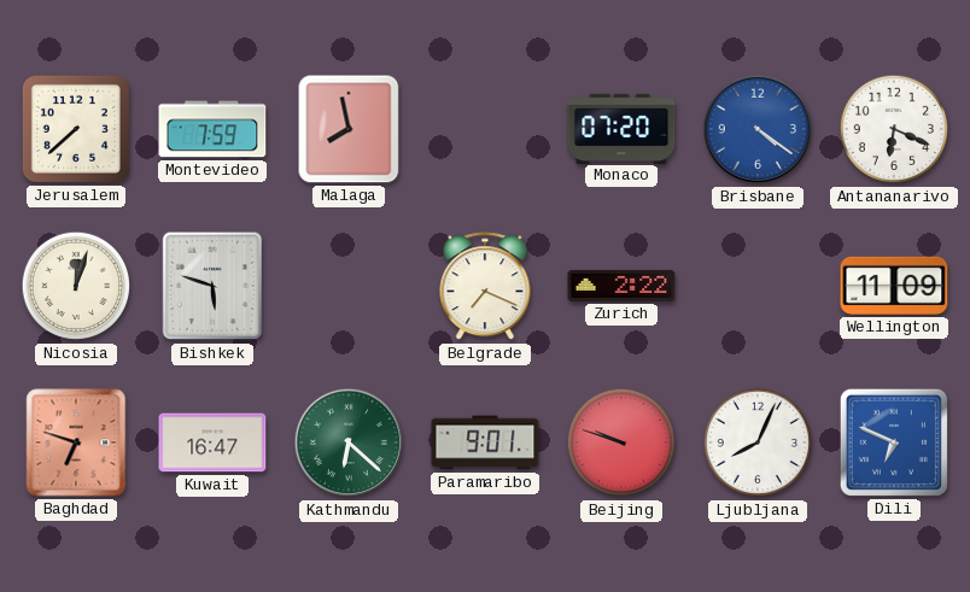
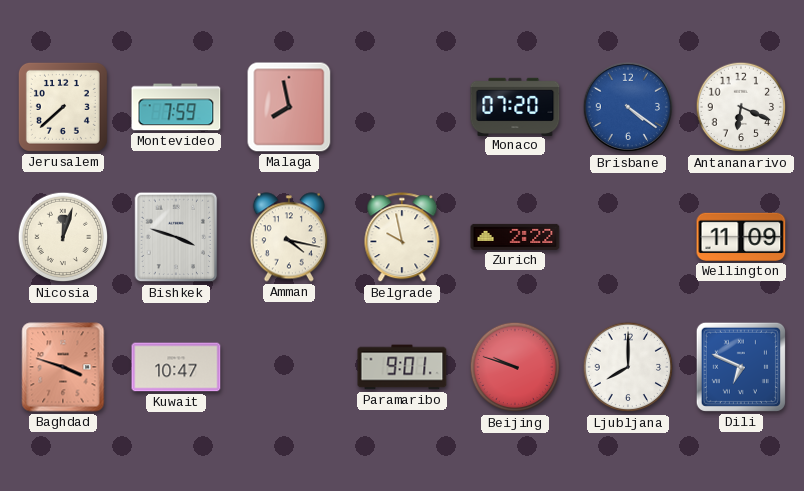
Bishkek: 5:48 -> 3:48
Amman: none -> 4:17
Belgrade: 7:19 -> 9:58
Baghdad: 6:48 -> 3:48
Kuwait: 16:47 -> 10:47
Kathmandu: 6:22 -> none
Ljubljana: 8:04 -> 8:00
